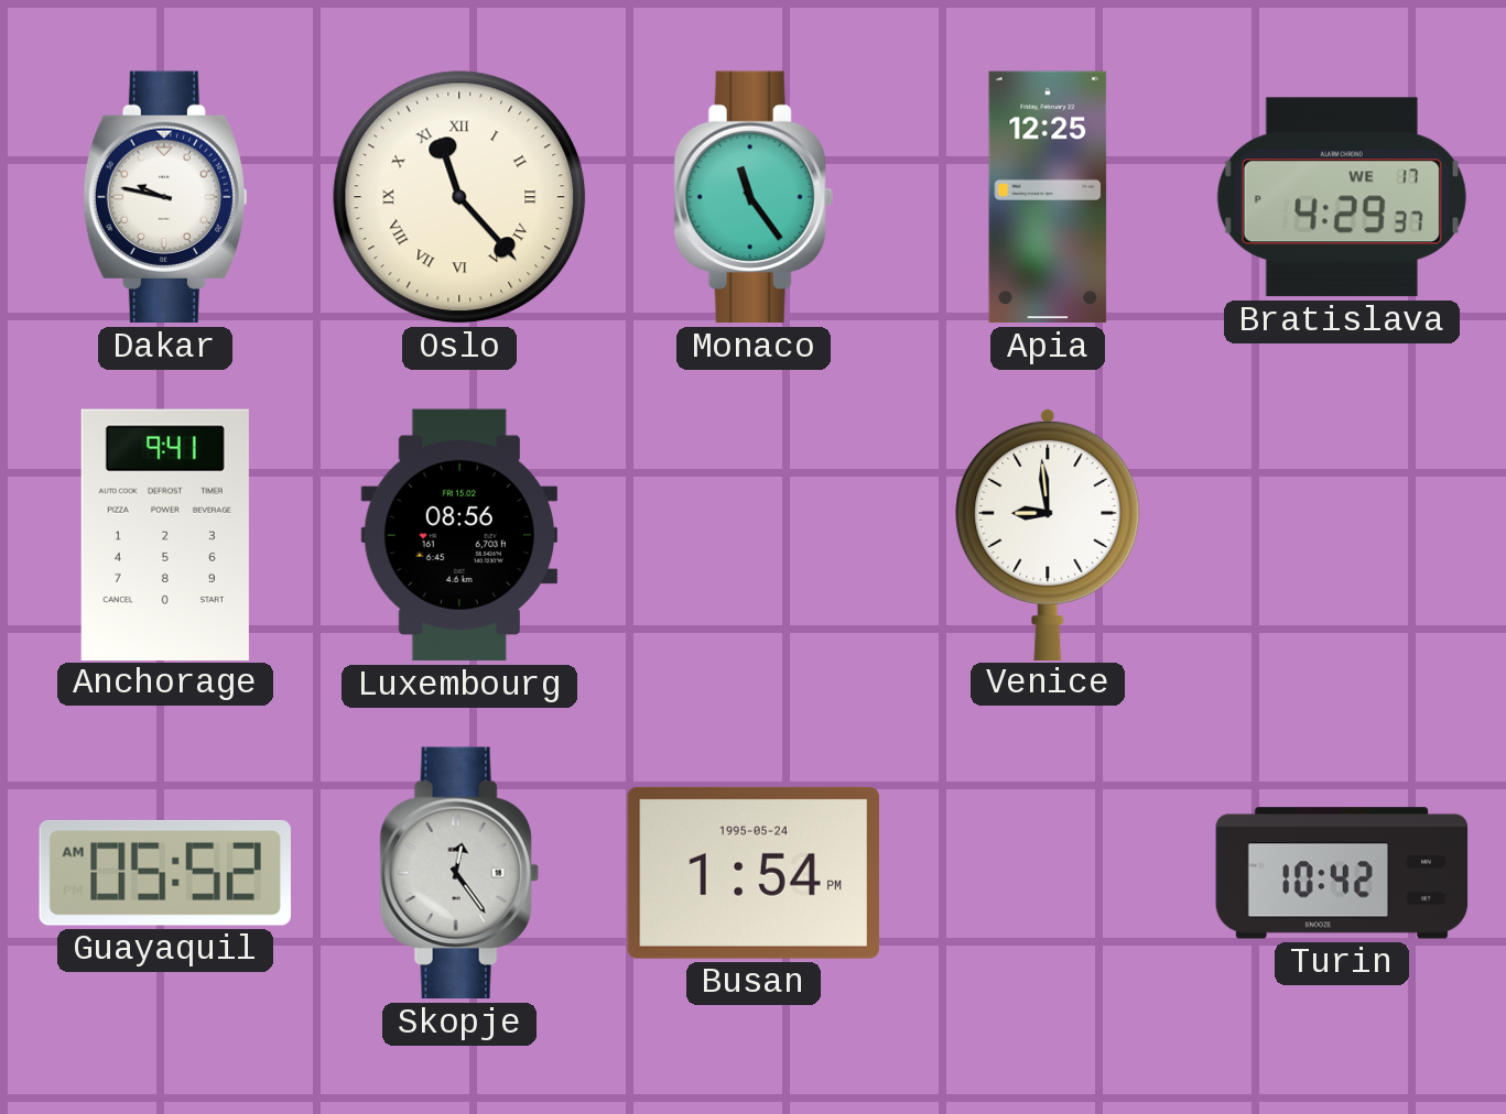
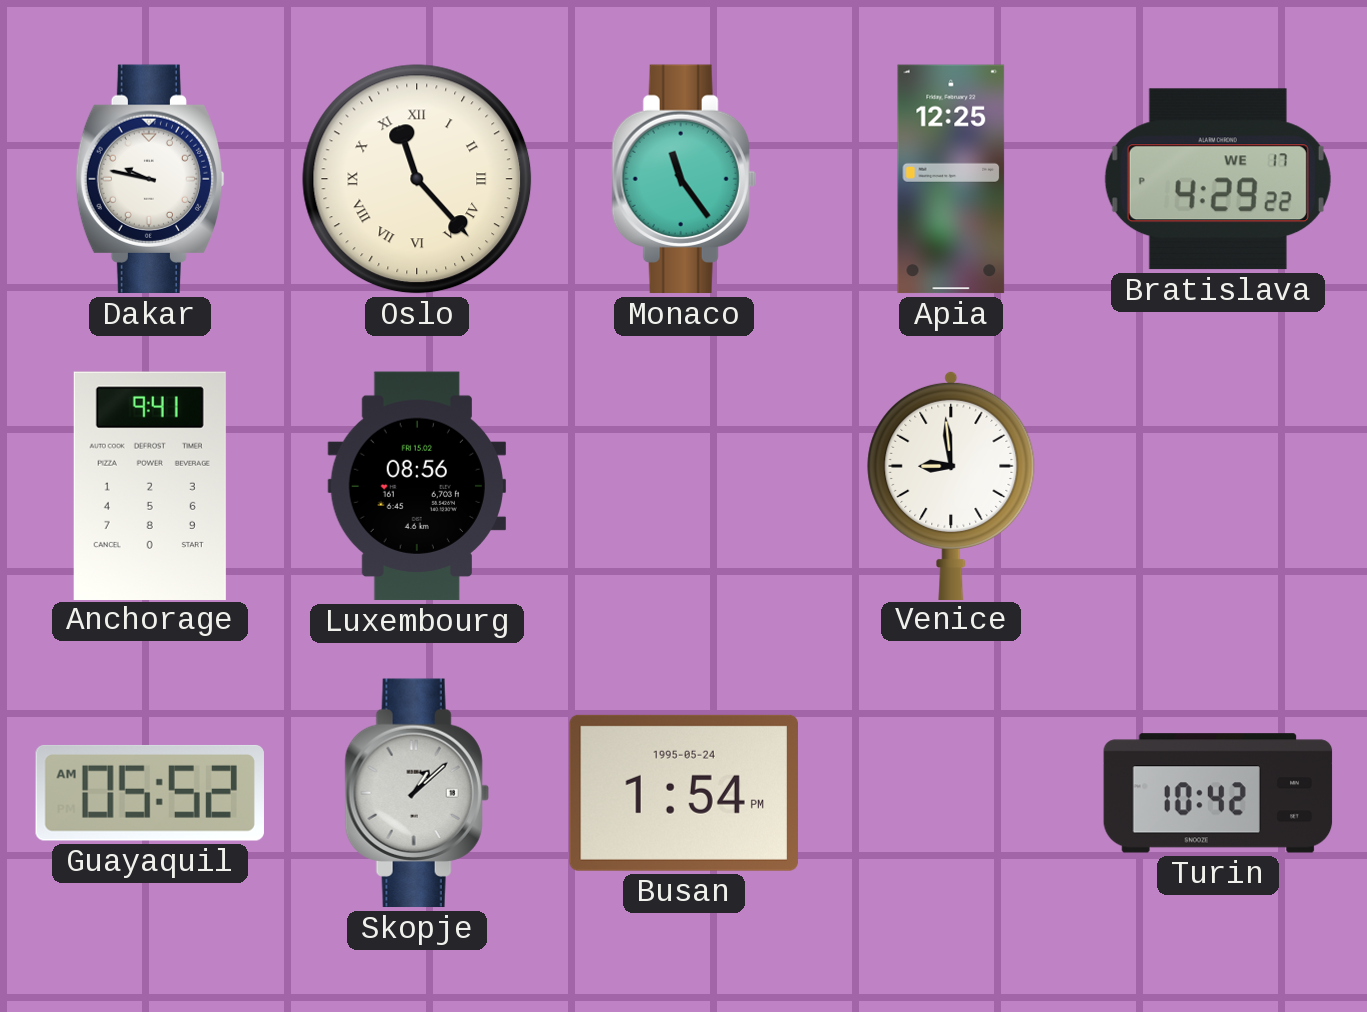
Bratislava: 4:29:37 PM -> 4:29:22 PM
Skopje: 12:24 -> 1:08
